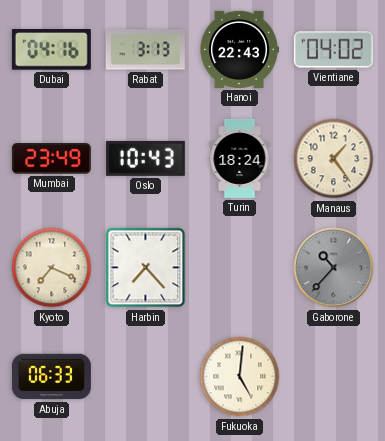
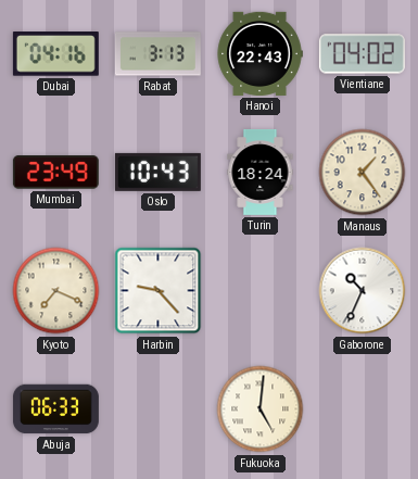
Harbin: 7:23 -> 9:23
Gaborone: 10:37 -> 10:34
Gaborone dial: grey -> white
